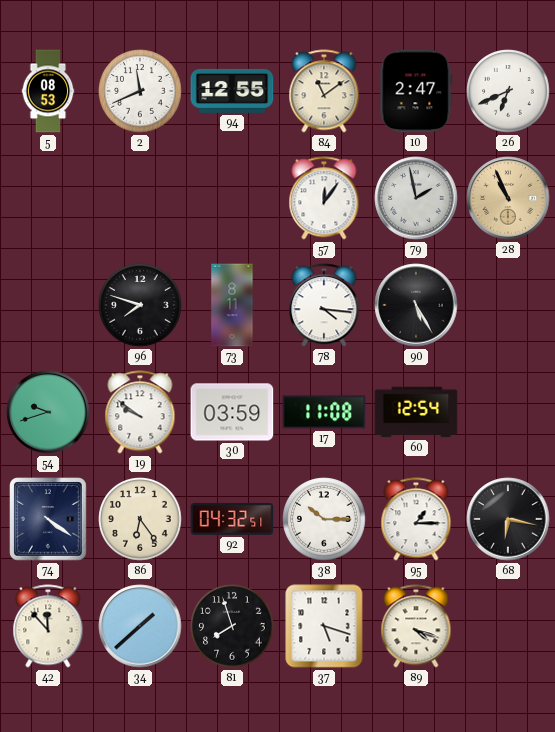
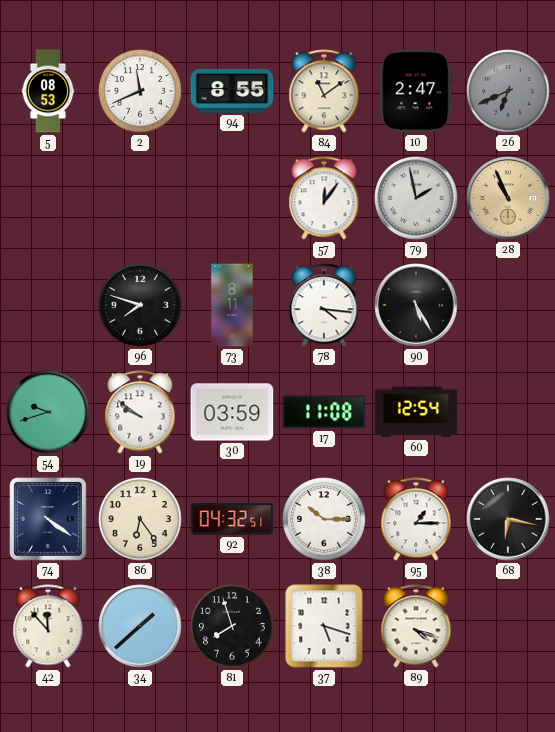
94: 12:55 -> 8:55
26 dial: white -> grey
